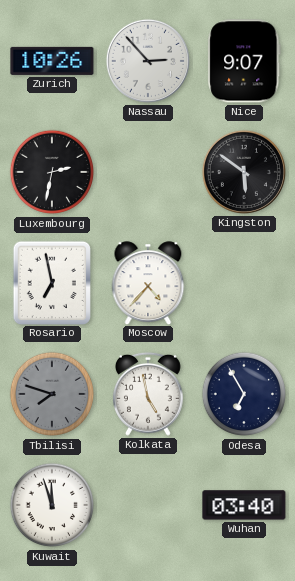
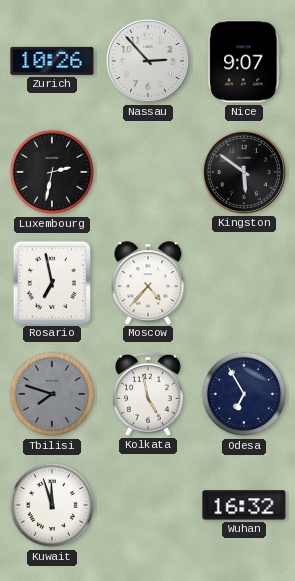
Wuhan: 03:40 -> 16:32
